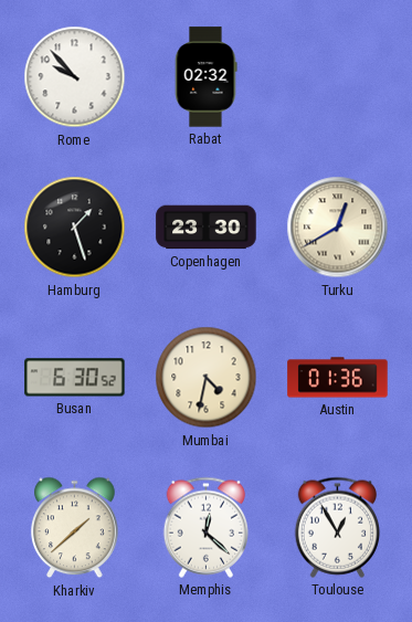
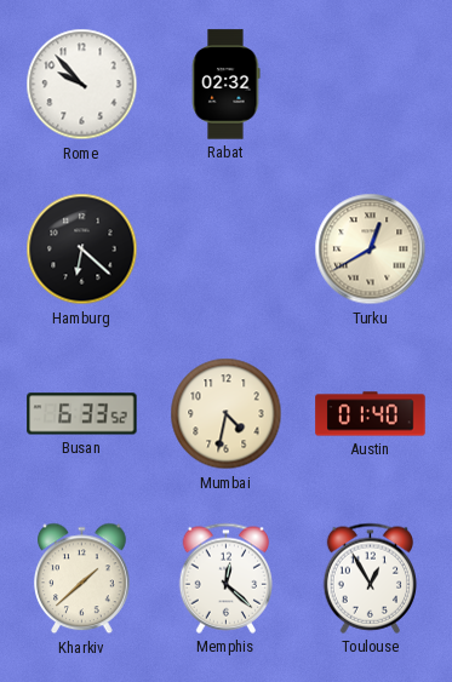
Hamburg: 1:27 -> 6:22
Copenhagen: 23:30 -> none
Busan: 6:30 -> 6:33
Austin: 01:36 -> 01:40
